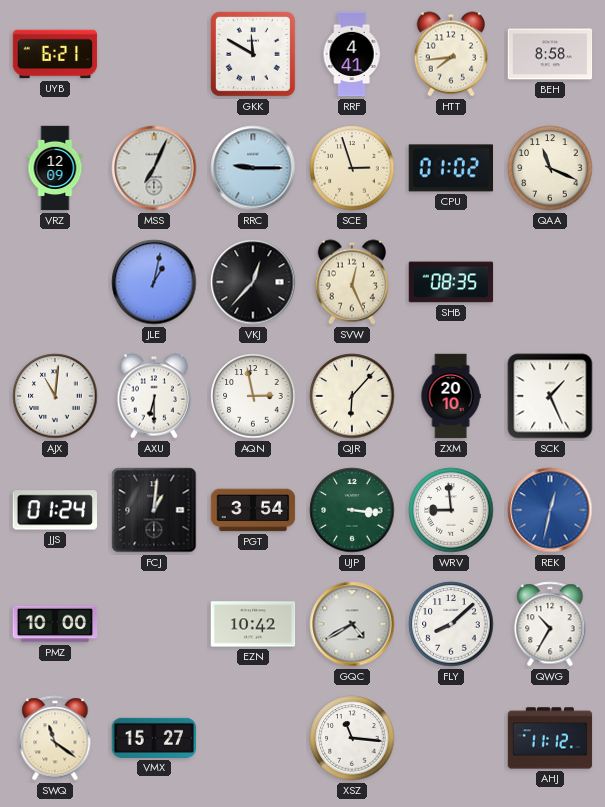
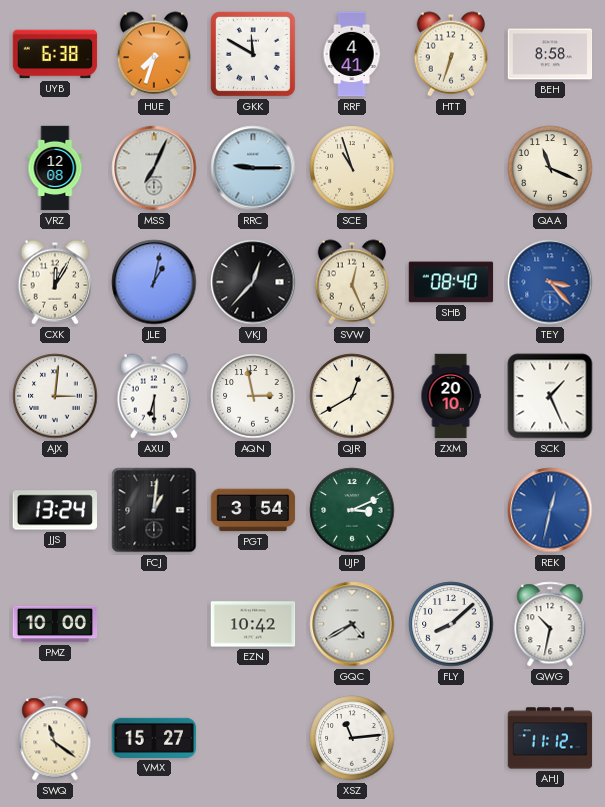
UYB: 6:21 -> 6:38
HUE: none -> 7:33
HTT: 7:44 -> 6:33
VRZ: 12:09 -> 12:08
SCE: 2:57 -> 10:57
CPU: 01:02 -> none
CXK: none -> 12:05
SHB: 08:35 -> 08:40
TEY: none -> 3:23
AJX: 11:01 -> 3:01
QJR: 6:07 -> 12:40
JJS: 01:24 -> 13:24
UJP: 3:16 -> 3:11
WRV: 8:59 -> none
QWG: 10:35 -> 10:32
XSZ: 11:16 -> 11:14
